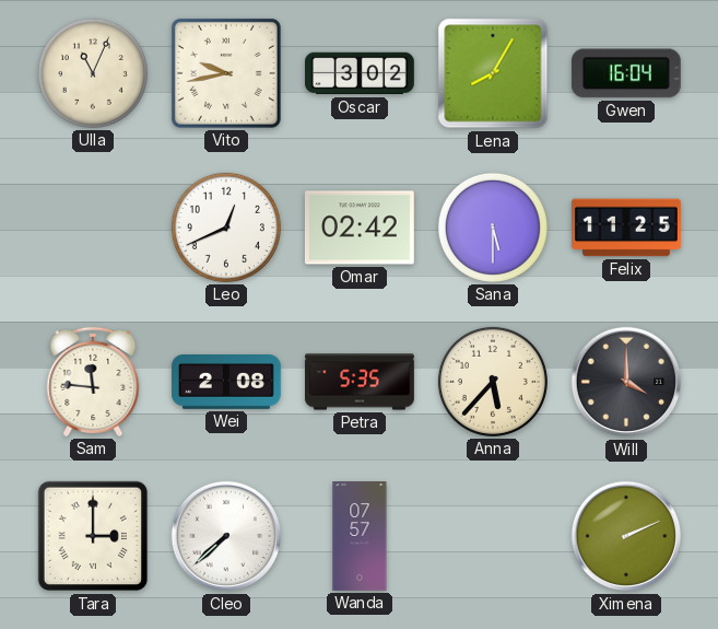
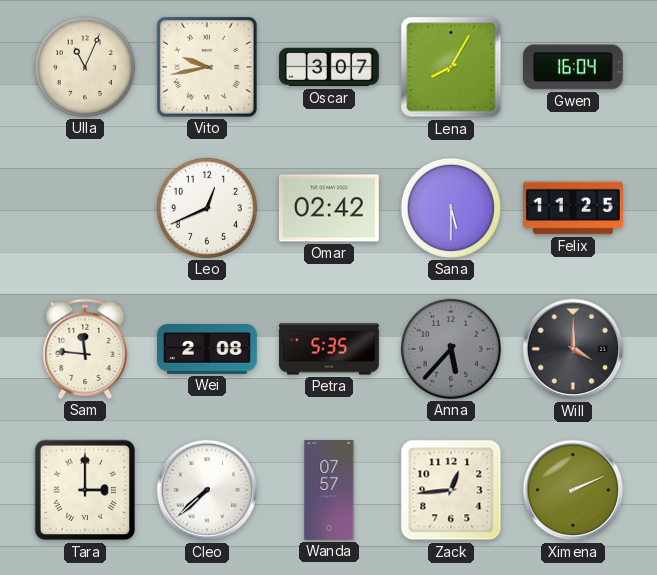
Oscar: 3:02 -> 3:07
Anna dial: cream -> grey
Zack: none -> 12:44
